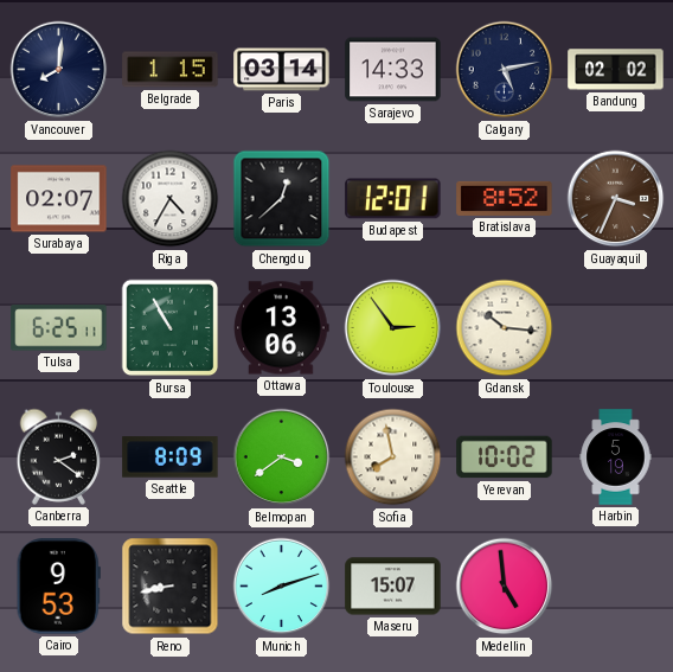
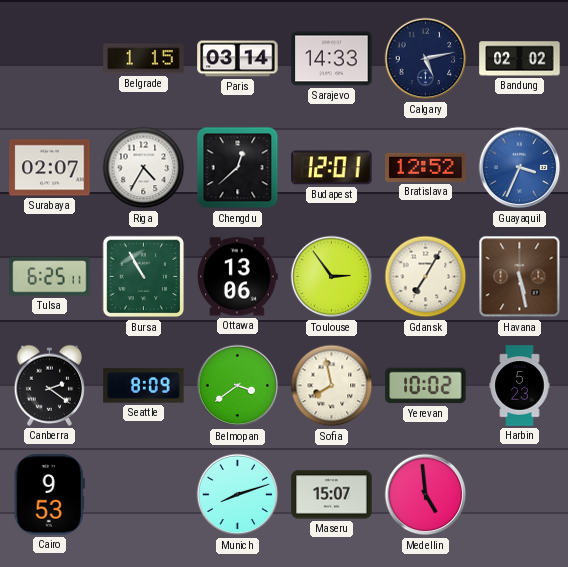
Vancouver: 8:01 -> none
Bratislava: 8:52 -> 12:52
Guayaquil dial: brown -> blue
Gdansk: 10:16 -> 7:05
Havana: none -> 5:28
Harbin: 5:19 -> 5:23
Reno: 8:43 -> none
